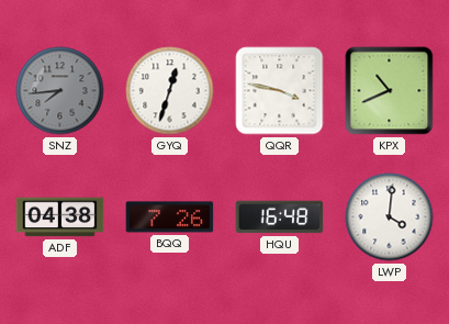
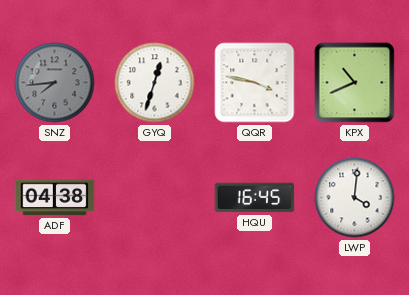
BQQ: 7:26 -> none
HQU: 16:48 -> 16:45
